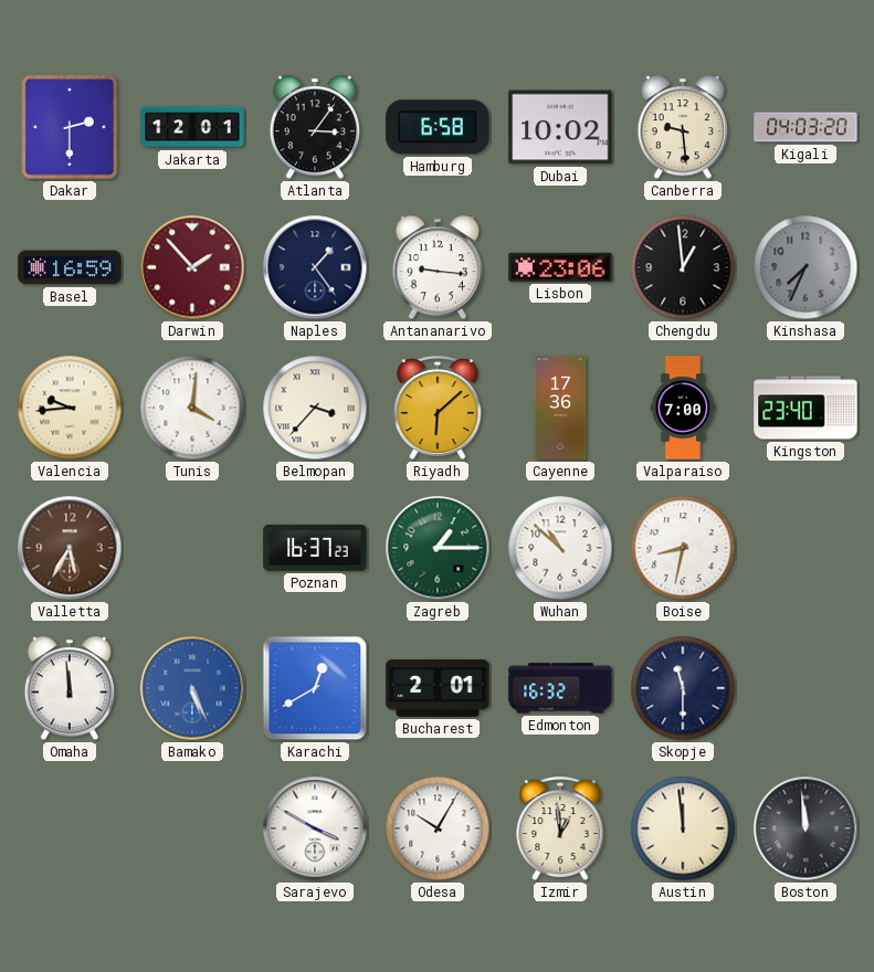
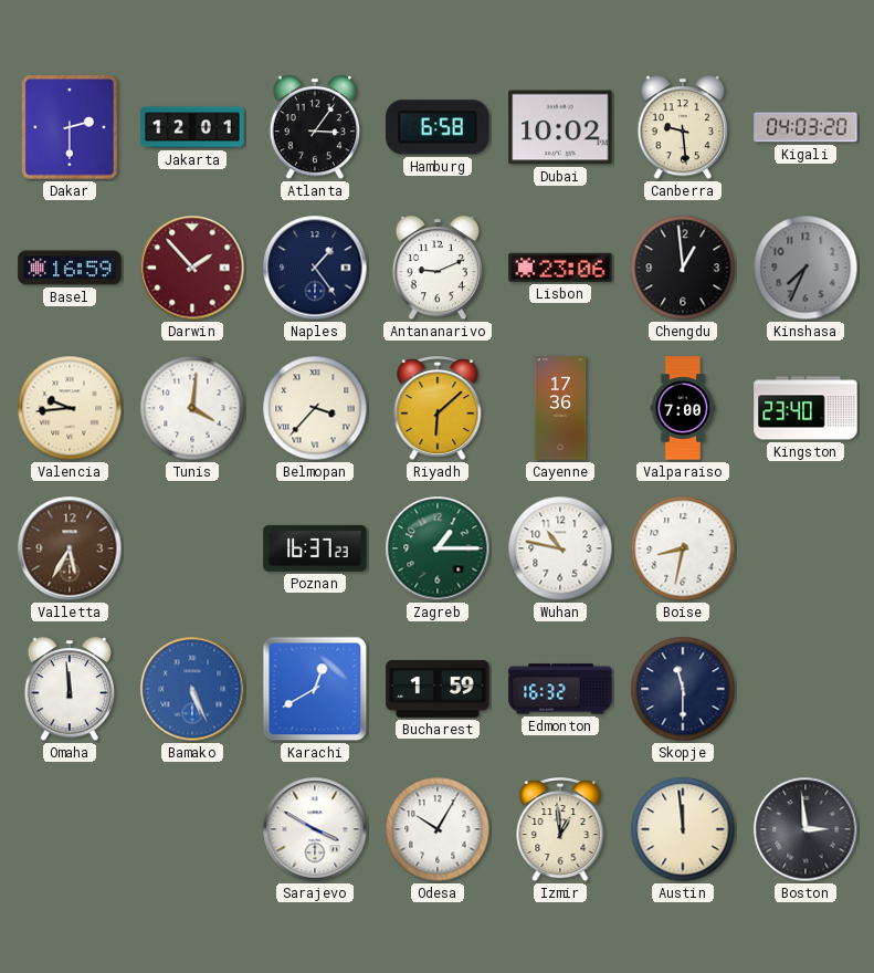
Antananarivo: 9:16 -> 9:11
Wuhan: 10:52 -> 10:47
Bucharest: 2:01 -> 1:59
Boston: 11:59 -> 2:59
